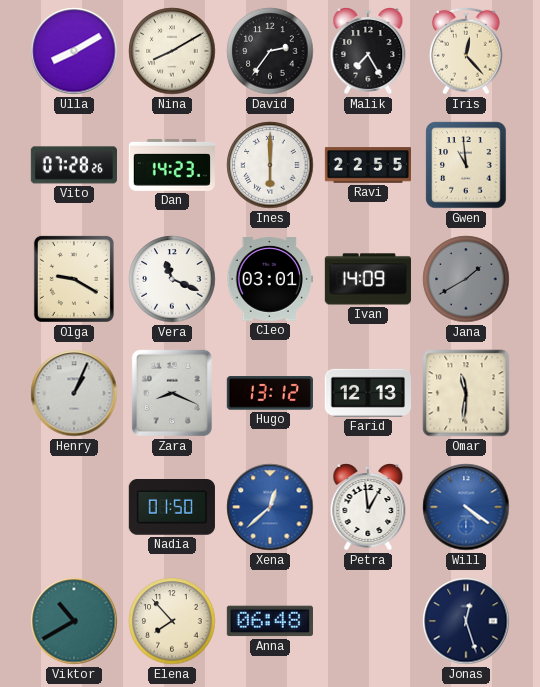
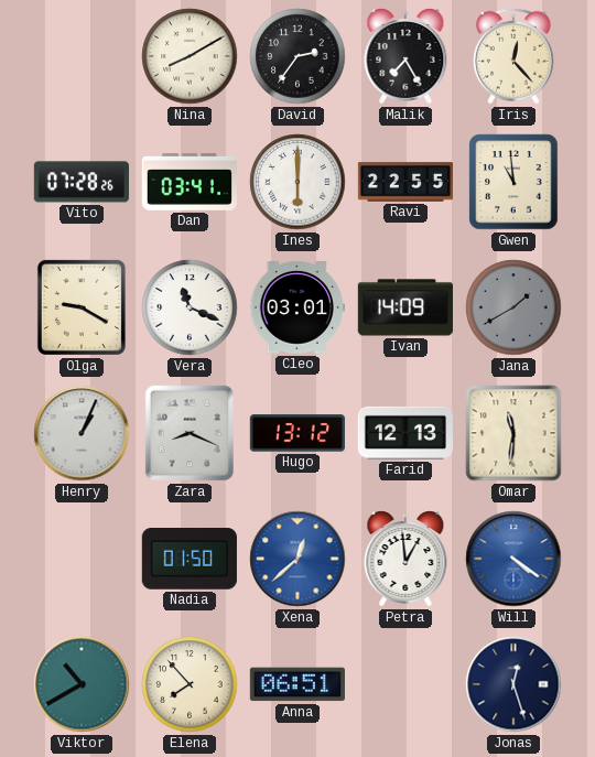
Ulla: 8:10 -> none
Dan: 14:23 -> 03:41
Anna: 06:48 -> 06:51
